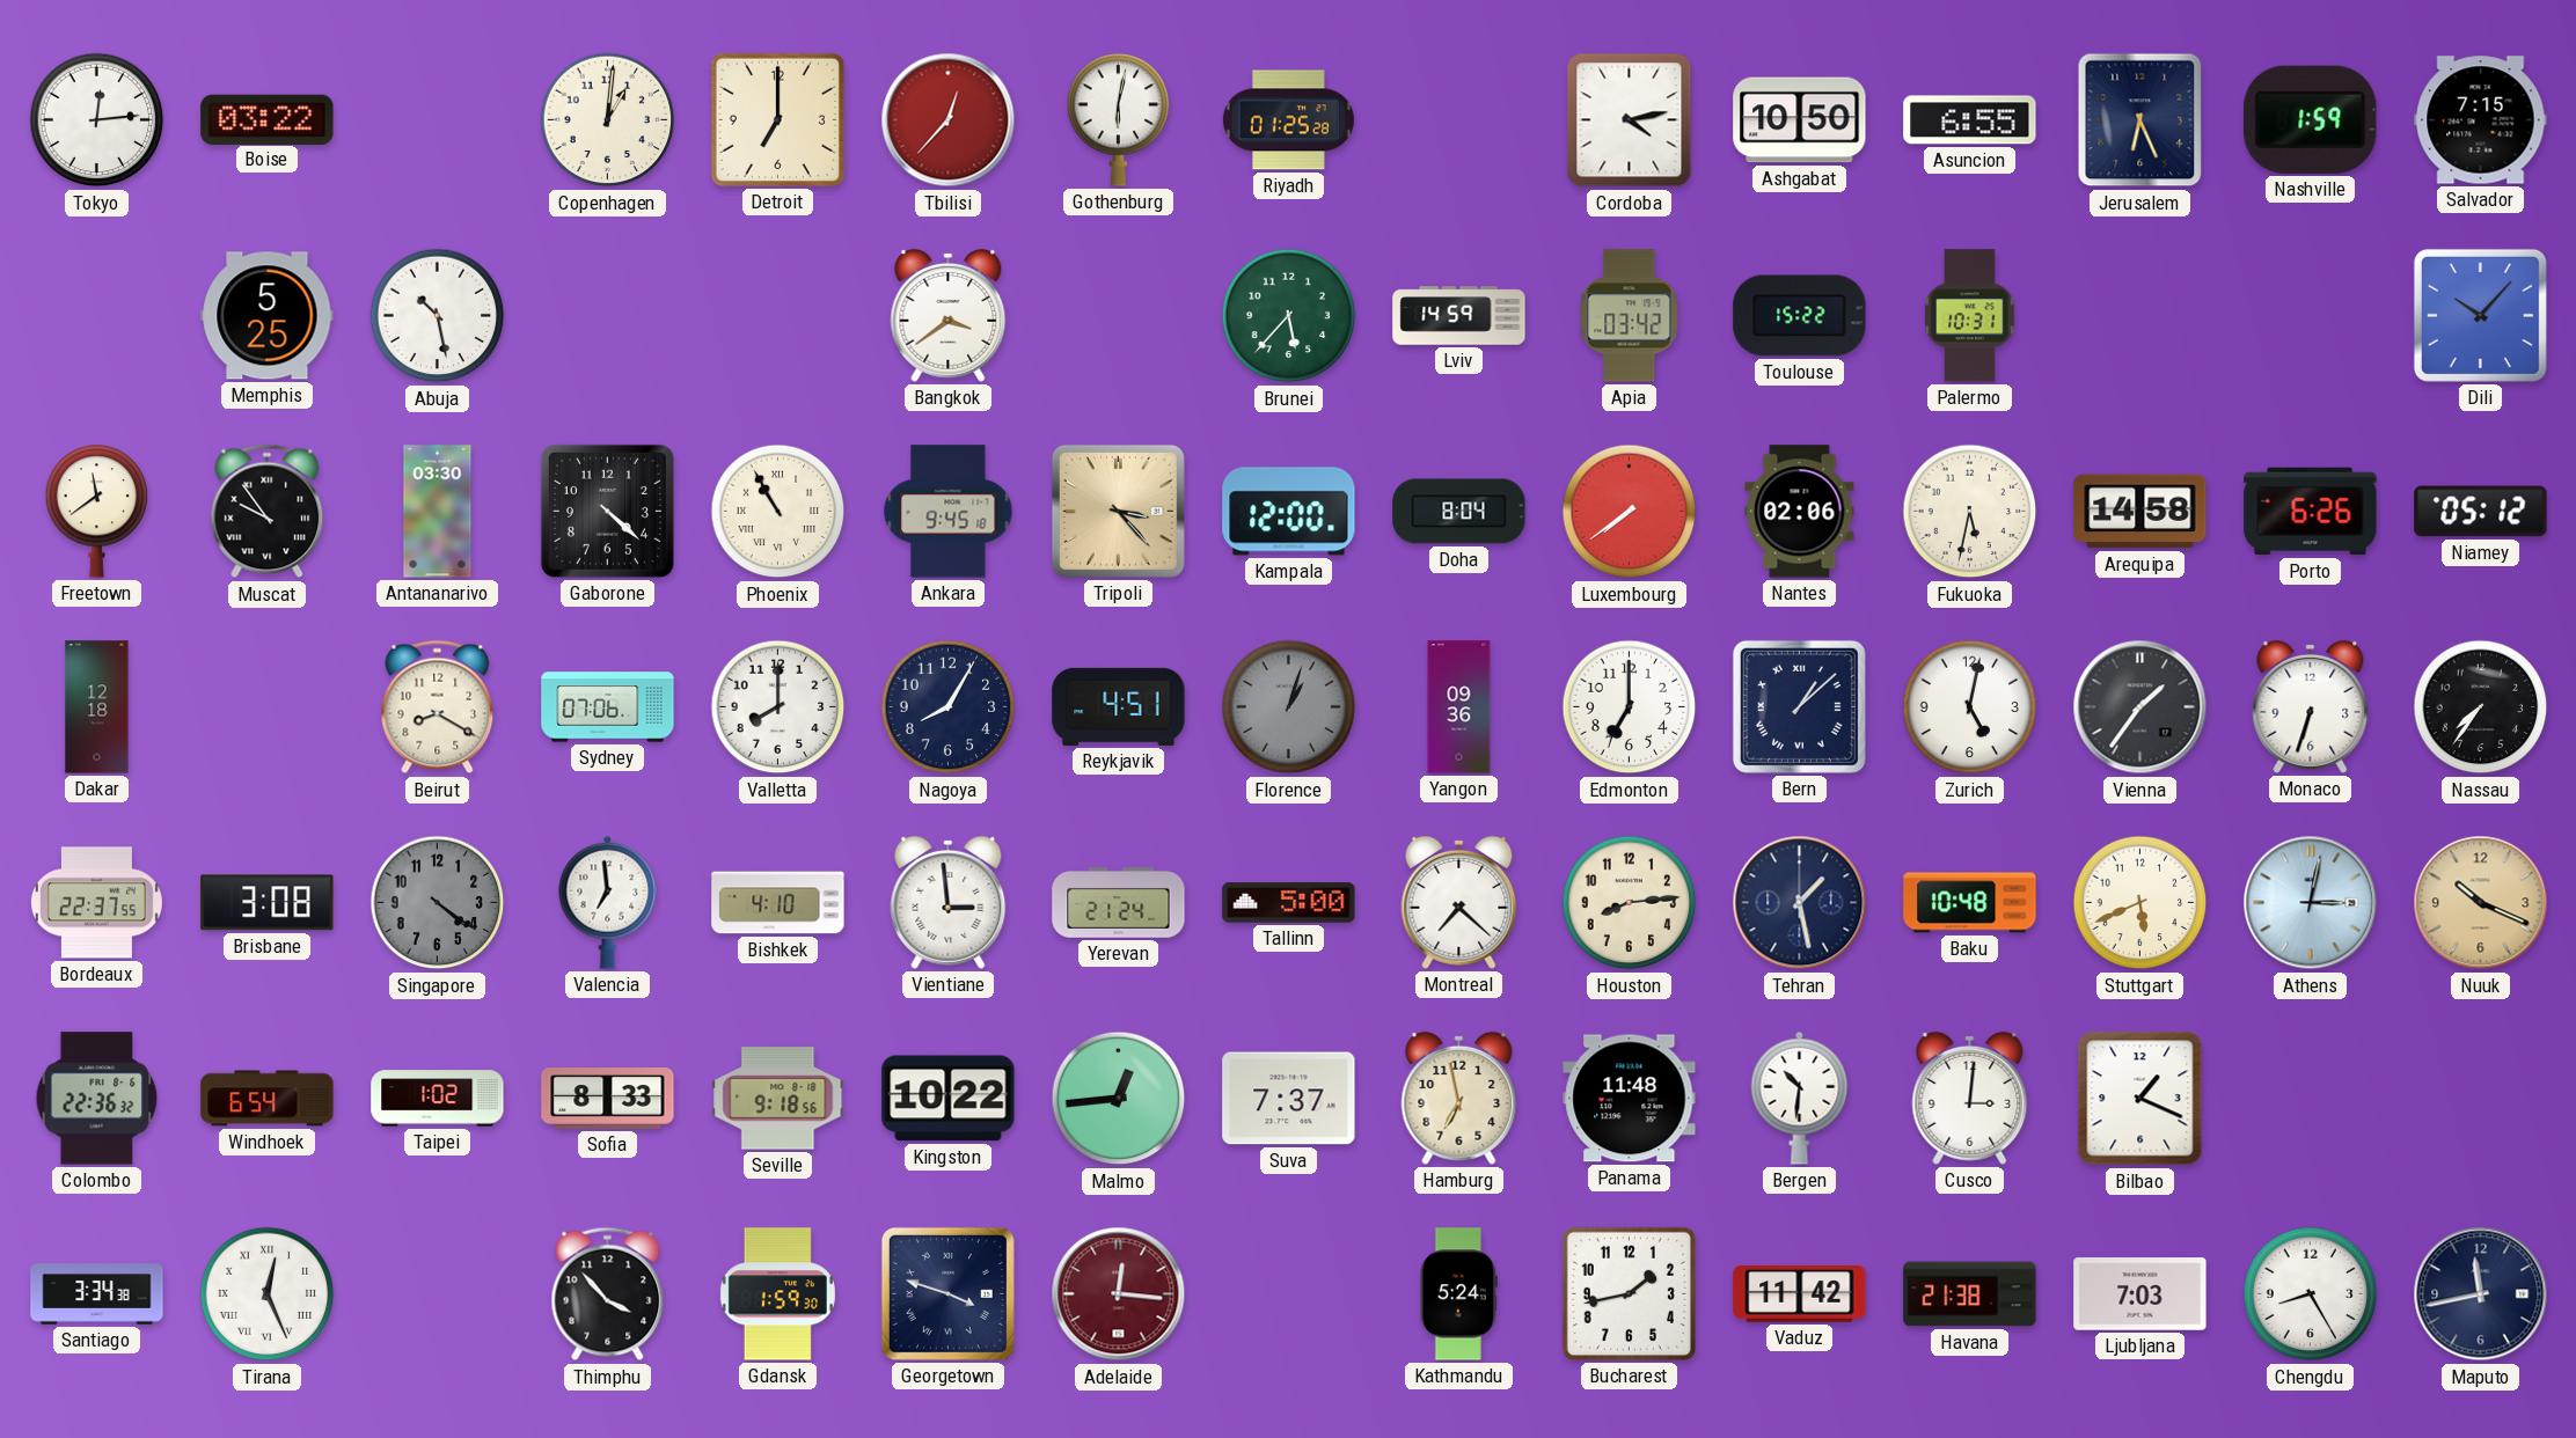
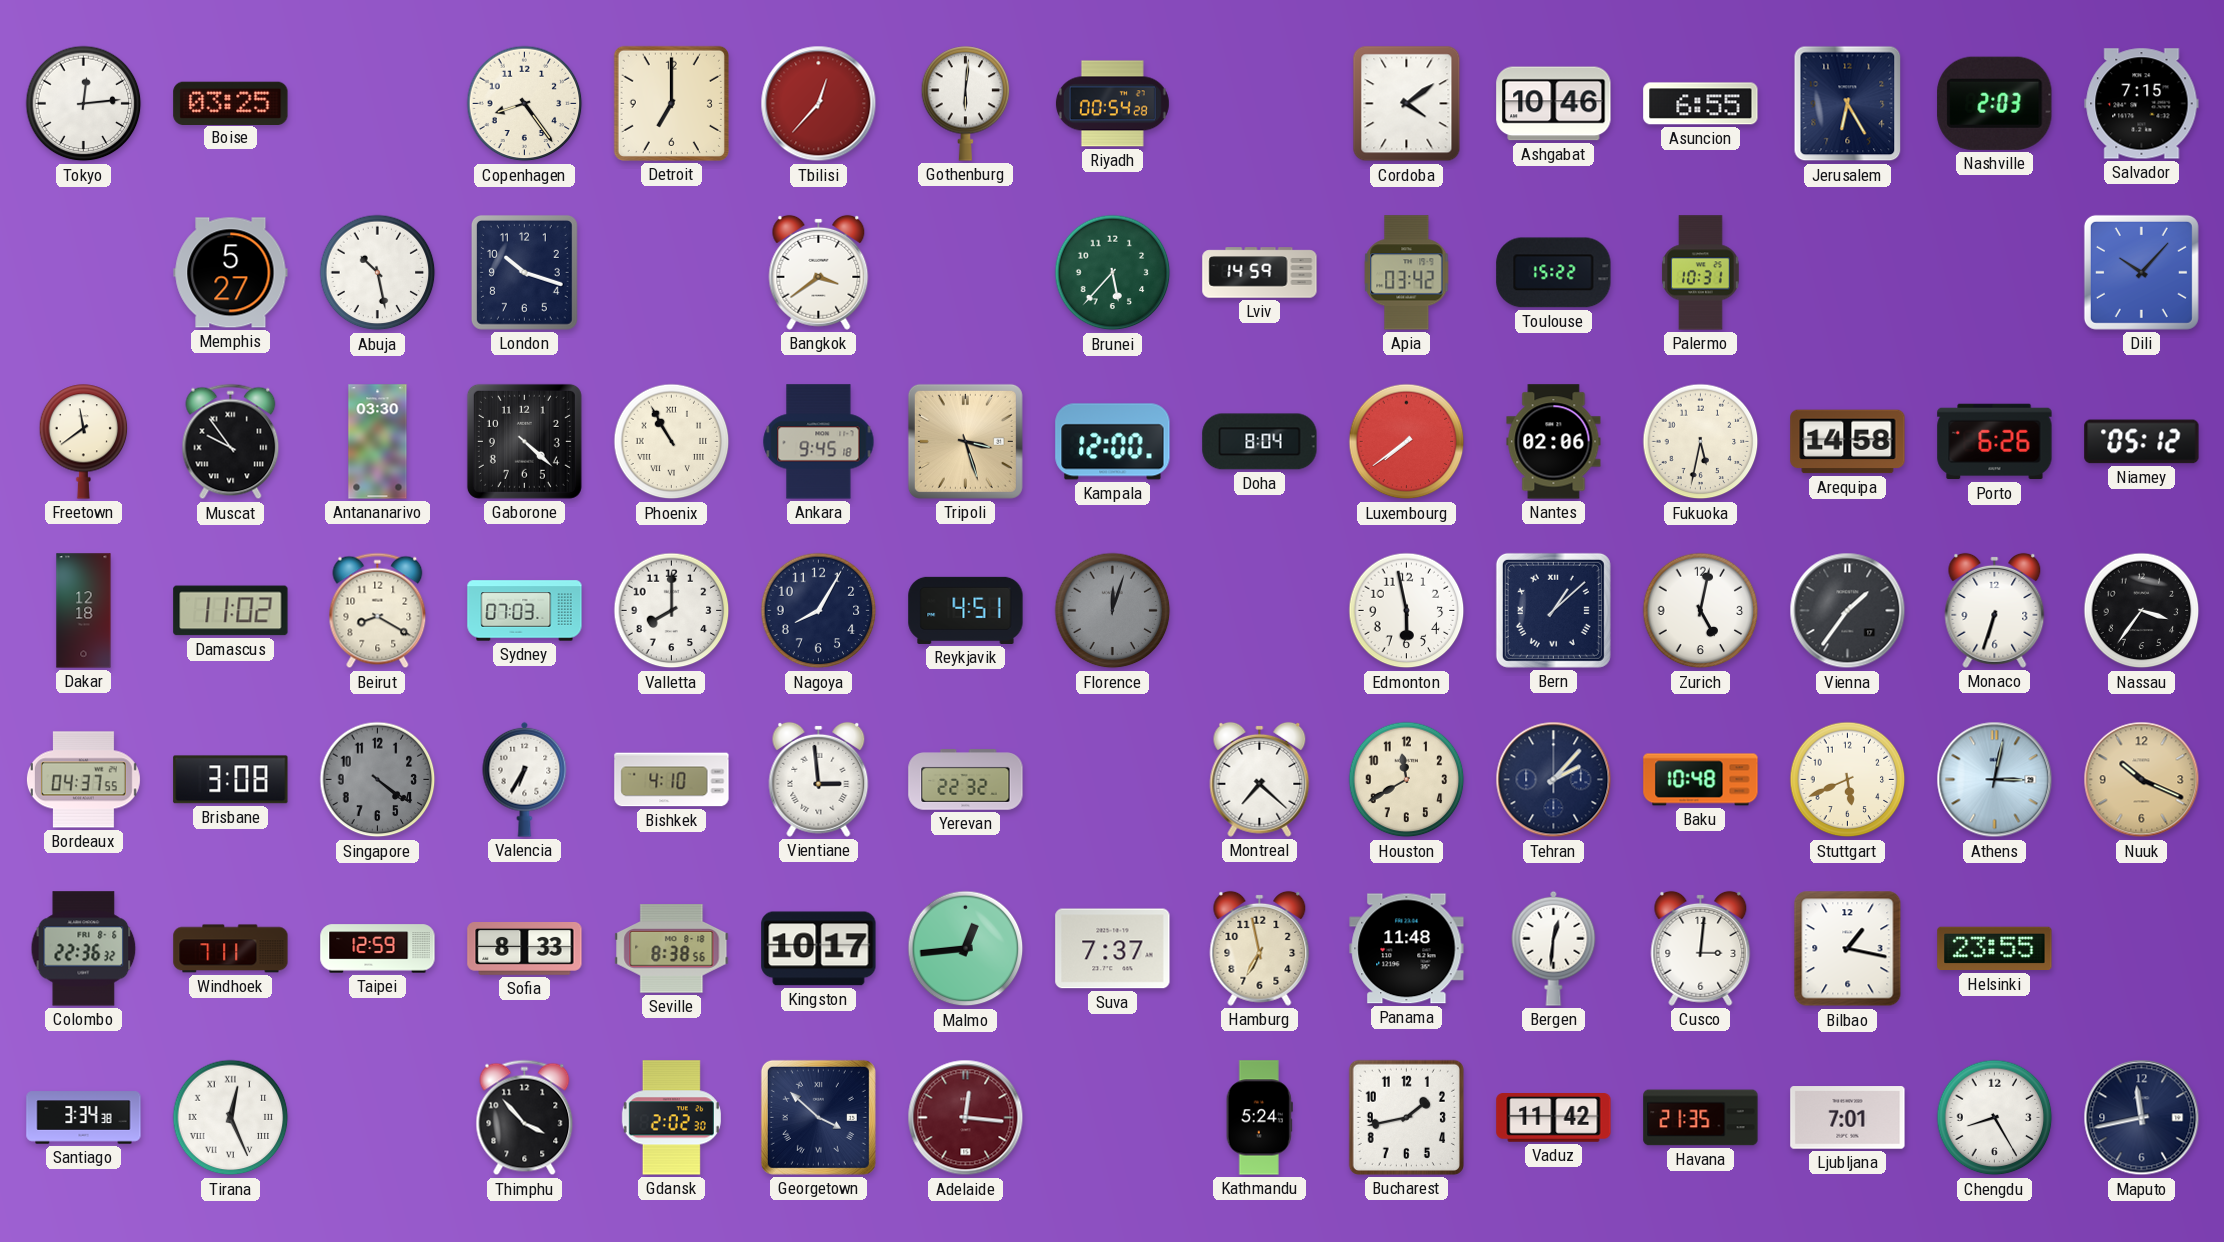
Boise: 03:22 -> 03:25
Copenhagen: 1:01 -> 8:24
Gothenburg: 6:02 -> 6:01
Riyadh: 01:25 -> 00:54
Cordoba: 4:13 -> 4:09
Ashgabat: 10:50 -> 10:46
Jerusalem: 6:26 -> 6:25
Nashville: 1:59 -> 2:03
Memphis: 5:25 -> 5:27
London: none -> 10:18
Tripoli: 3:23 -> 3:27
Damascus: none -> 11:02
Sydney: 07:06 -> 07:03
Florence: 1:03 -> 12:03
Yangon: 09:36 -> none
Edmonton: 7:00 -> 5:58
Nassau: 7:36 -> 3:36
Bordeaux: 22:37 -> 04:37
Valencia: 6:59 -> 6:35
Yerevan: 21:24 -> 22:32
Tallinn: 5:00 -> none
Houston: 8:14 -> 11:40
Tehran: 1:28 -> 2:07
Windhoek: 6:54 -> 7:11
Taipei: 1:02 -> 12:59
Seville: 9:18 -> 8:38
Kingston: 10:22 -> 10:17
Bergen: 10:31 -> 12:31
Bilbao: 1:19 -> 1:17
Helsinki: none -> 23:55
Gdansk: 1:59 -> 2:02
Georgetown: 3:48 -> 3:52
Havana: 21:38 -> 21:35
Ljubljana: 7:03 -> 7:01
